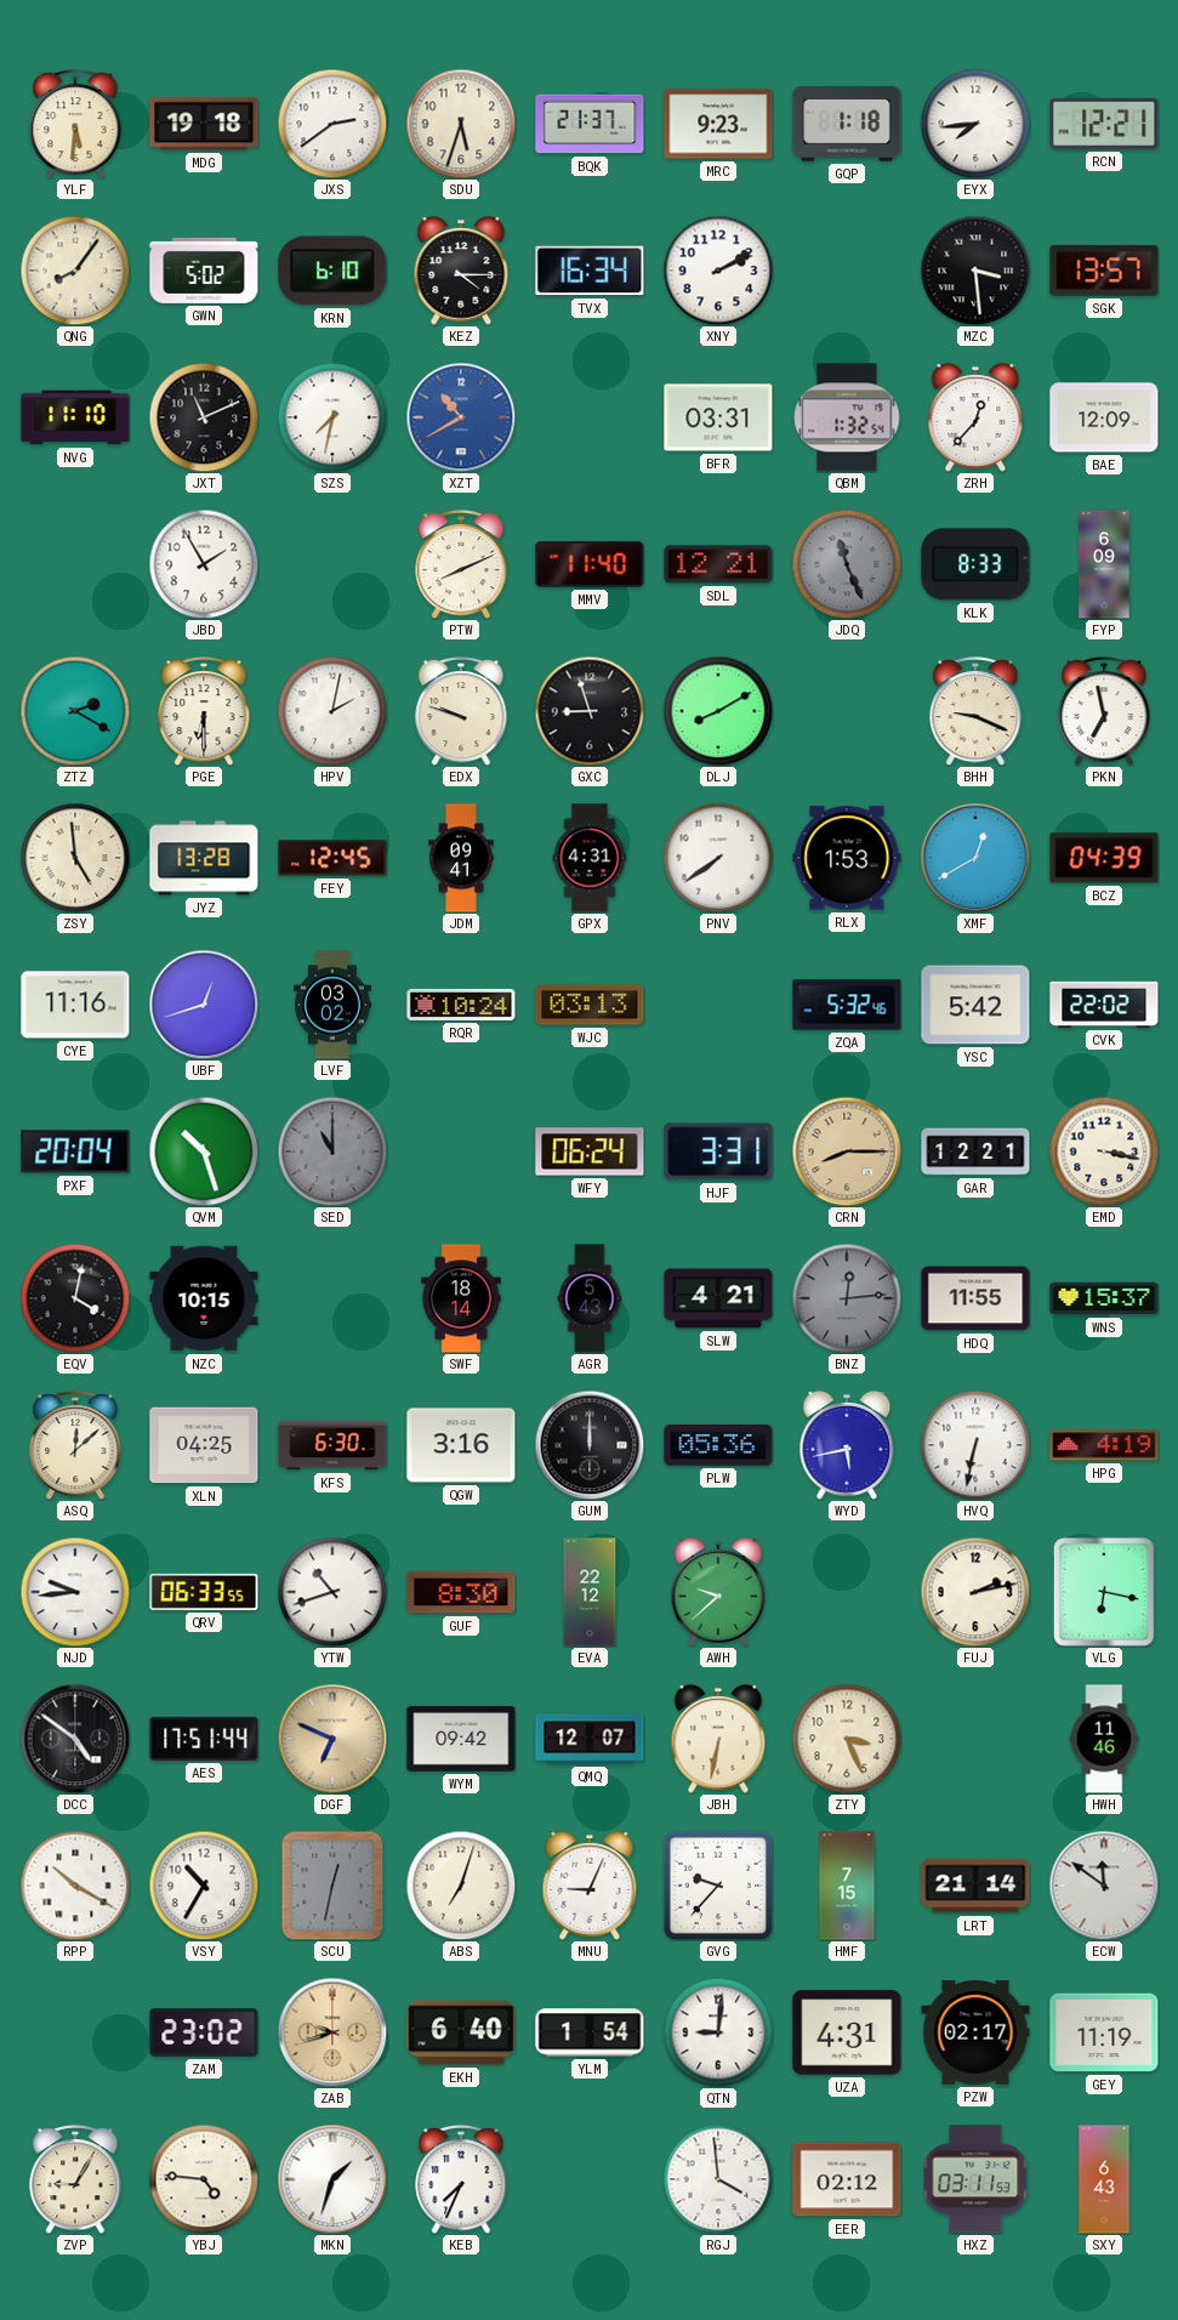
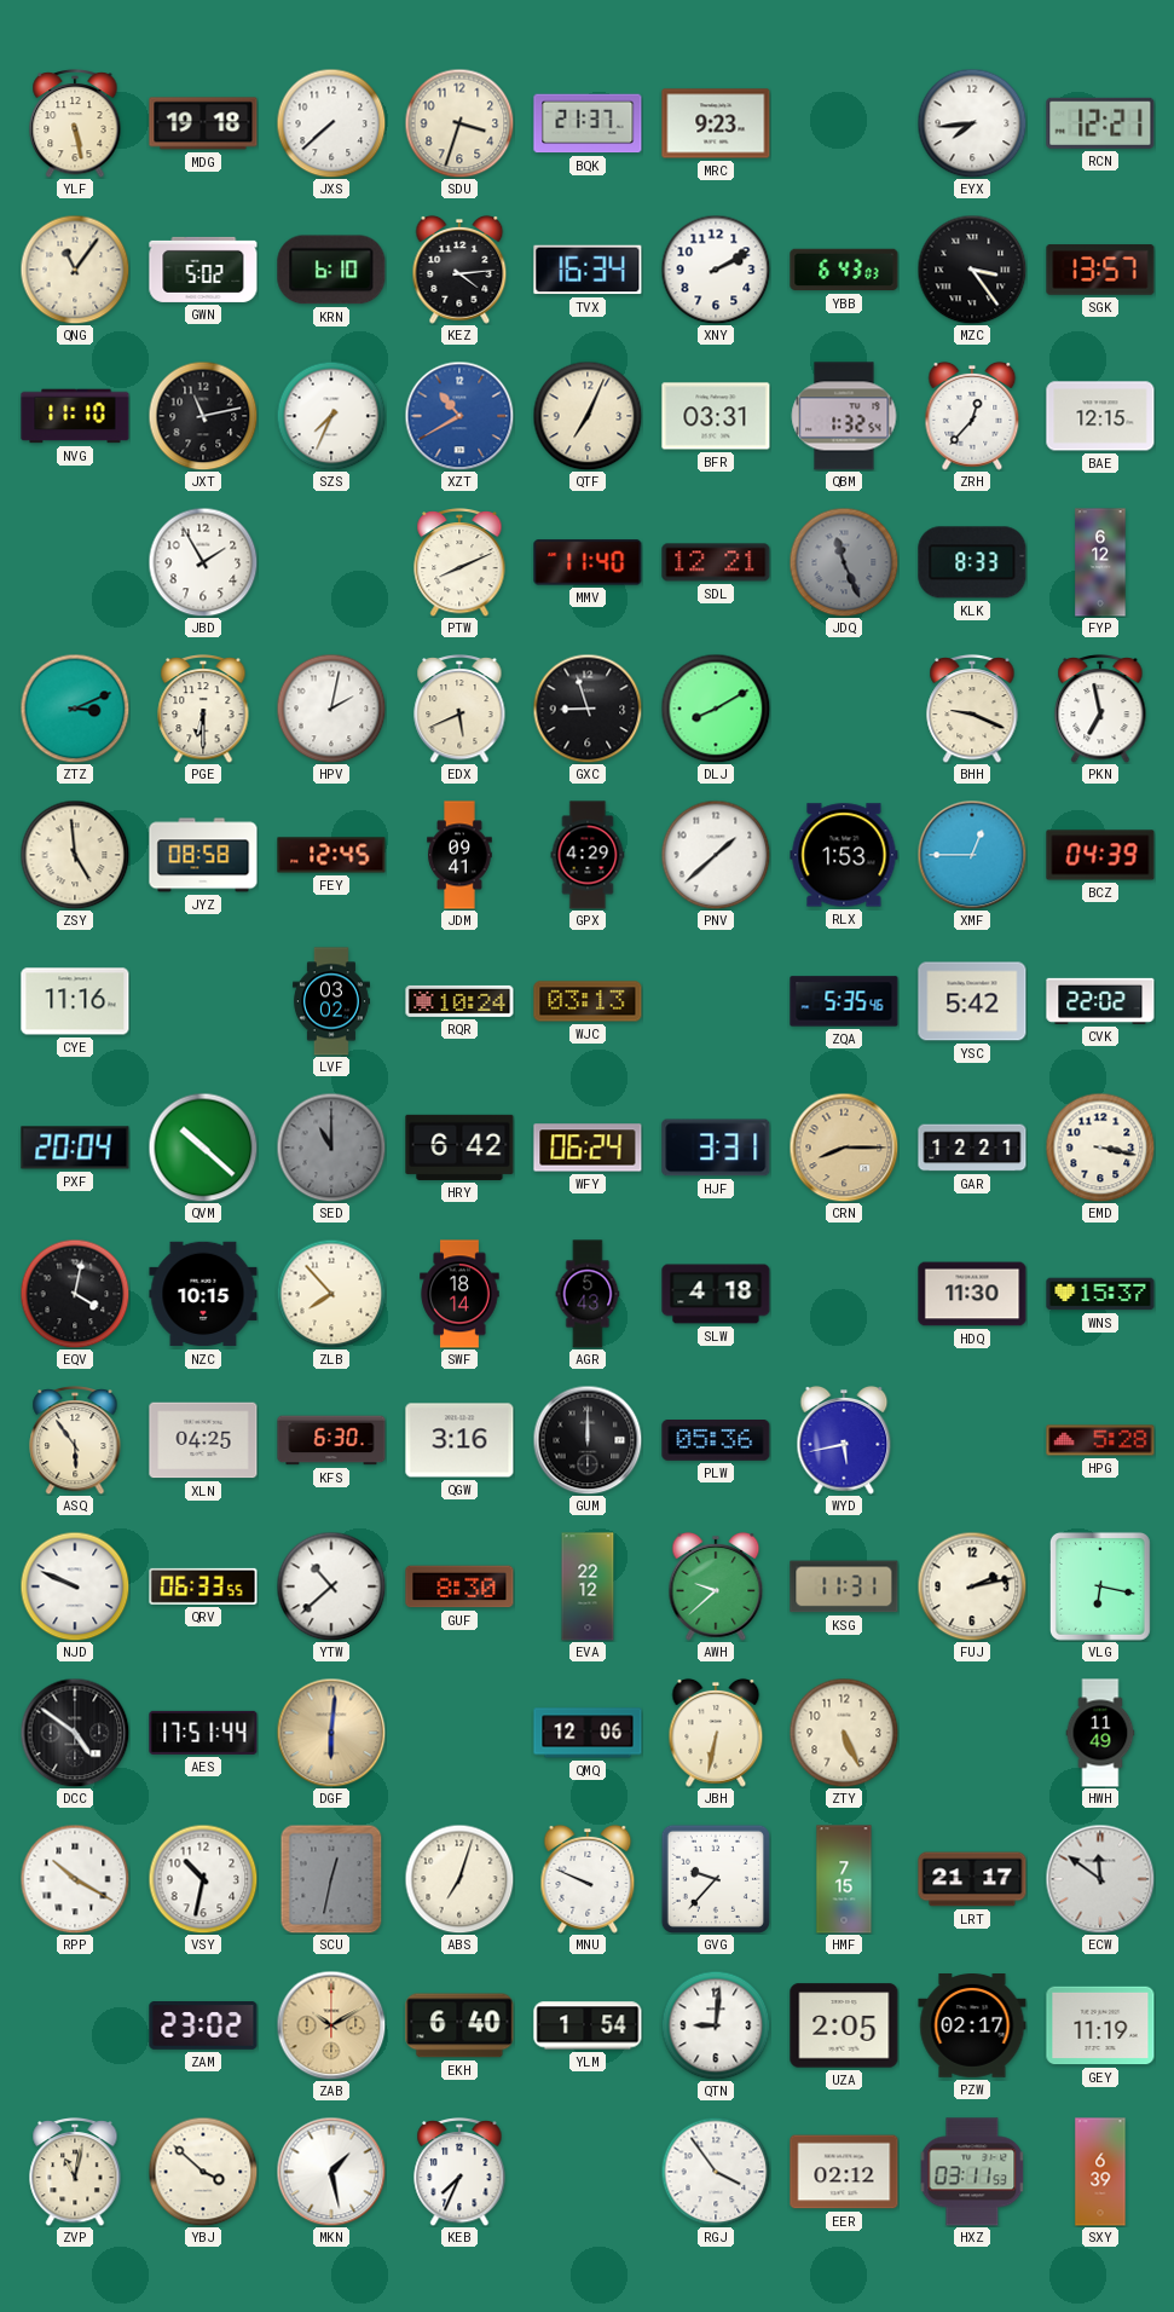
YLF: 5:31 -> 5:28
JXS: 2:39 -> 7:38
SDU: 5:33 -> 3:33
GQP: 1:18 -> none
QNG: 8:06 -> 11:06
KEZ: 4:15 -> 4:14
YBB: none -> 6:43
MZC: 3:29 -> 3:24
JXT: 11:11 -> 11:13
SZS: 7:32 -> 7:34
QTF: none -> 7:04
BAE: 12:09 -> 12:15
FYP: 6:09 -> 6:12
ZTZ: 2:20 -> 3:11
EDX: 9:48 -> 5:41
JYZ: 13:28 -> 08:58
GPX: 4:31 -> 4:29
PNV: 7:39 -> 1:38
XMF: 12:40 -> 12:45
UBF: 12:42 -> none
ZQA: 5:32 -> 5:35
QVM: 10:27 -> 10:22
HRY: none -> 6:42
ZLB: none -> 7:53
SLW: 4:21 -> 4:18
BNZ: 12:14 -> none
HDQ: 11:55 -> 11:30
ASQ: 12:08 -> 5:54
HVQ: 6:32 -> none
HPG: 4:19 -> 5:28
NJD: 9:44 -> 9:49
YTW: 10:42 -> 10:38
KSG: none -> 11:31
DGF: 6:49 -> 6:01
WYM: 09:42 -> none
QMQ: 12:07 -> 12:06
ZTY: 3:26 -> 5:26
HWH: 11:46 -> 11:49
VSY: 10:35 -> 10:32
MNU: 9:04 -> 9:49
LRT: 21:14 -> 21:17
ZAB: 9:42 -> 10:10
UZA: 4:31 -> 2:05
ZVP: 9:05 -> 11:02
YBJ: 4:46 -> 3:52
MKN: 1:33 -> 1:28
RGJ: 3:59 -> 3:54
SXY: 6:43 -> 6:39
